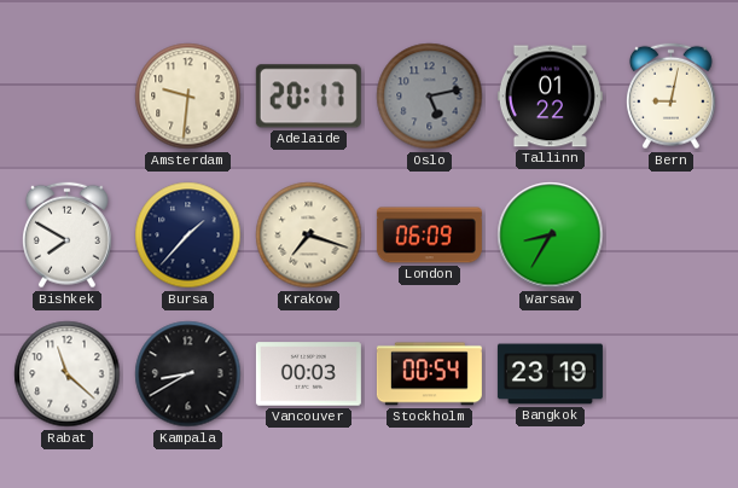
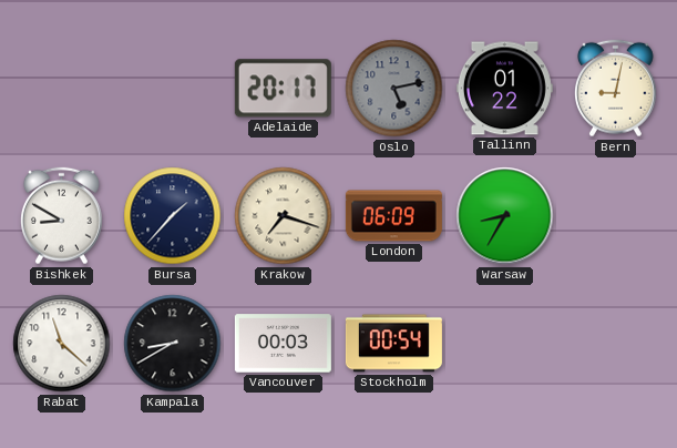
Amsterdam: 9:31 -> none
Bishkek: 7:50 -> 8:50
Bangkok: 23:19 -> none
